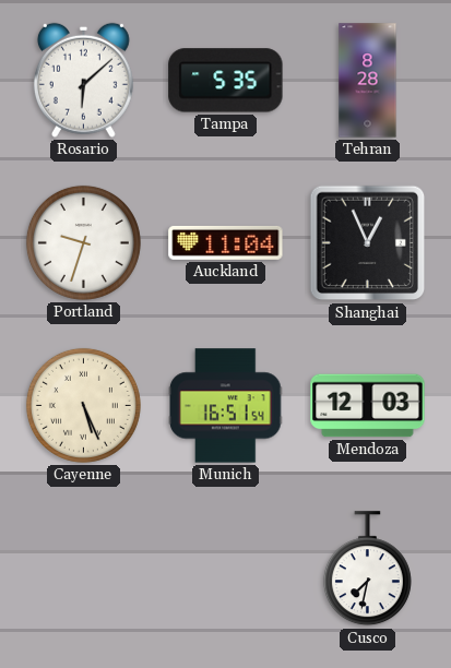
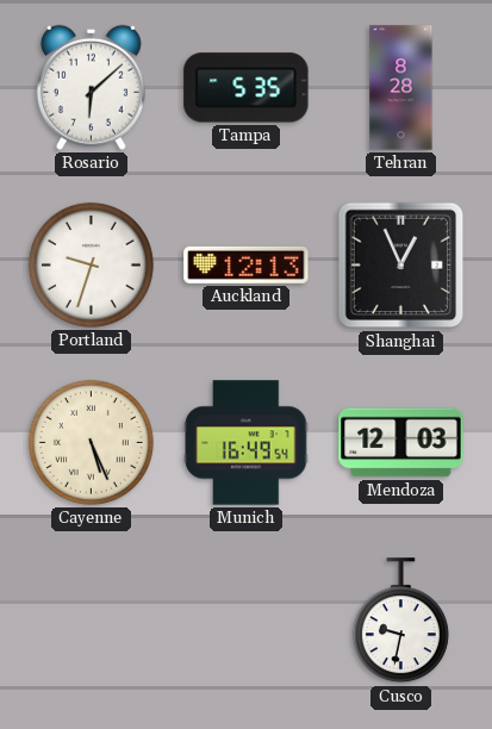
Auckland: 11:04 -> 12:13
Munich: 16:51 -> 16:49
Cusco: 7:32 -> 9:32
